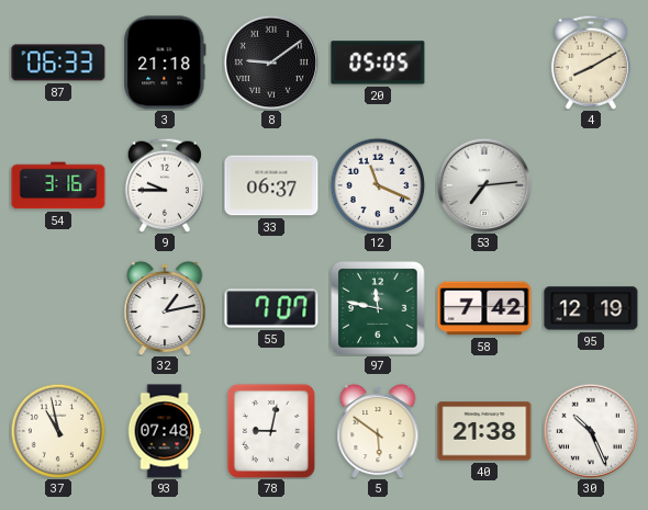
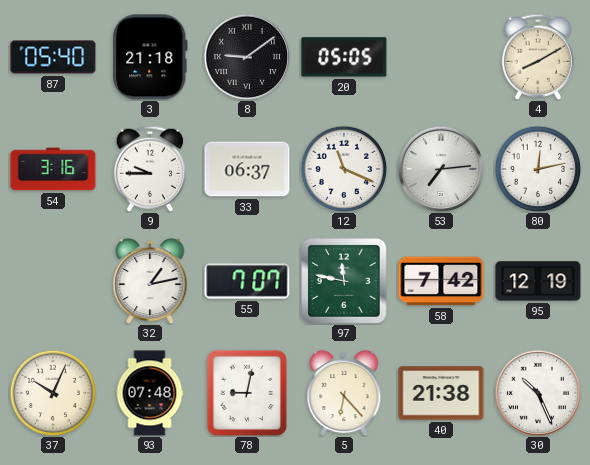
87: 06:33 -> 05:40
80: none -> 12:13
37: 10:58 -> 10:04
5: 5:51 -> 6:23
